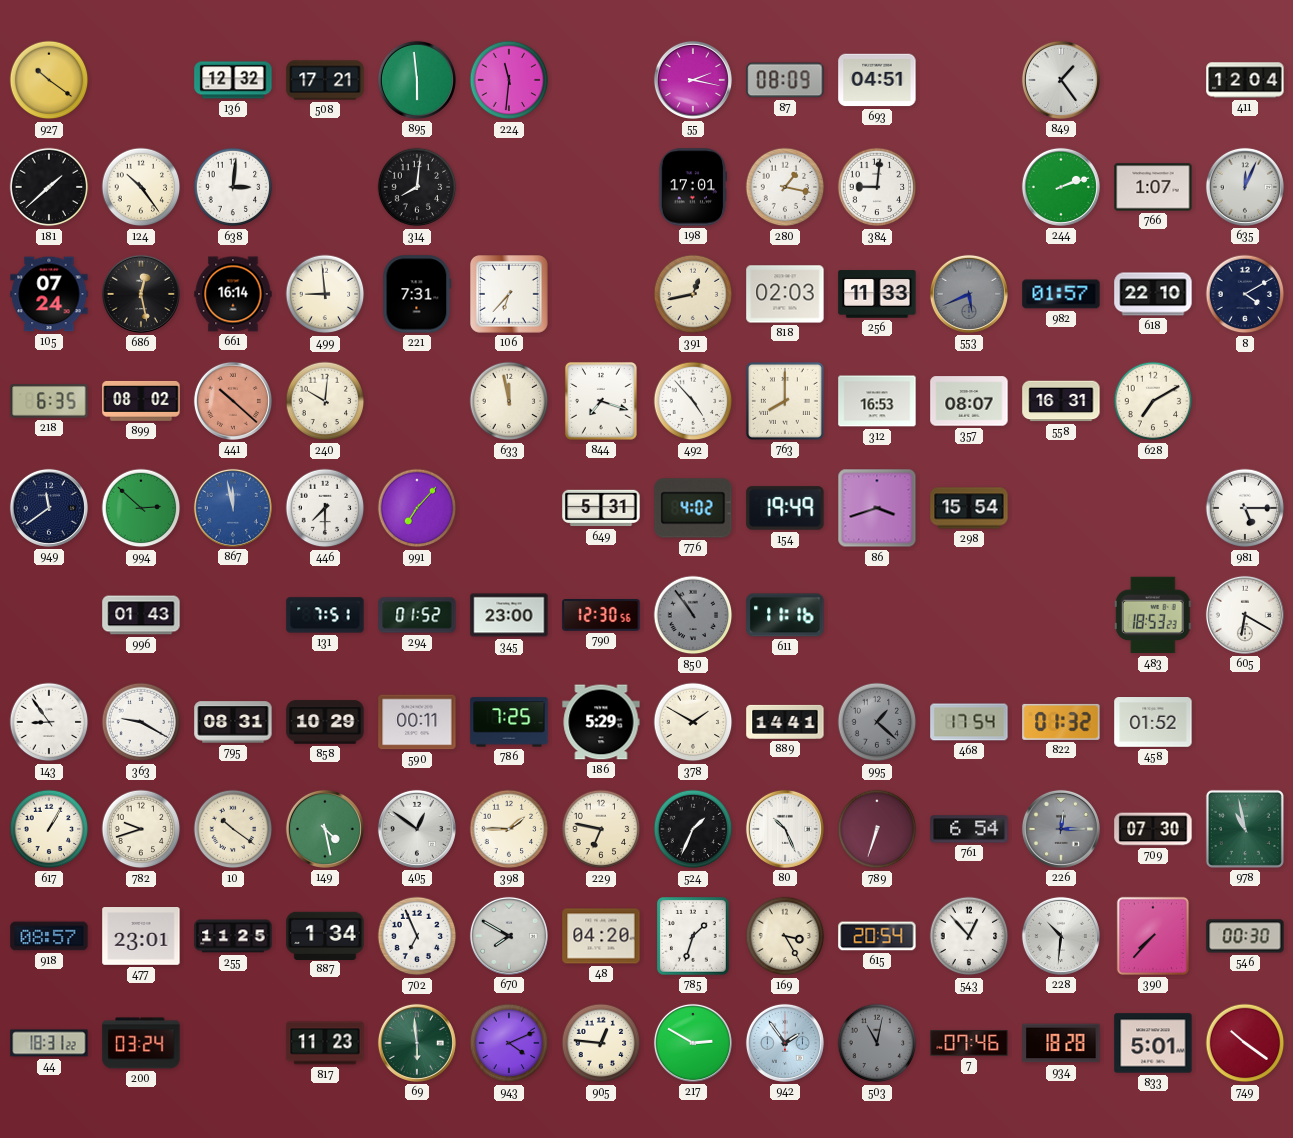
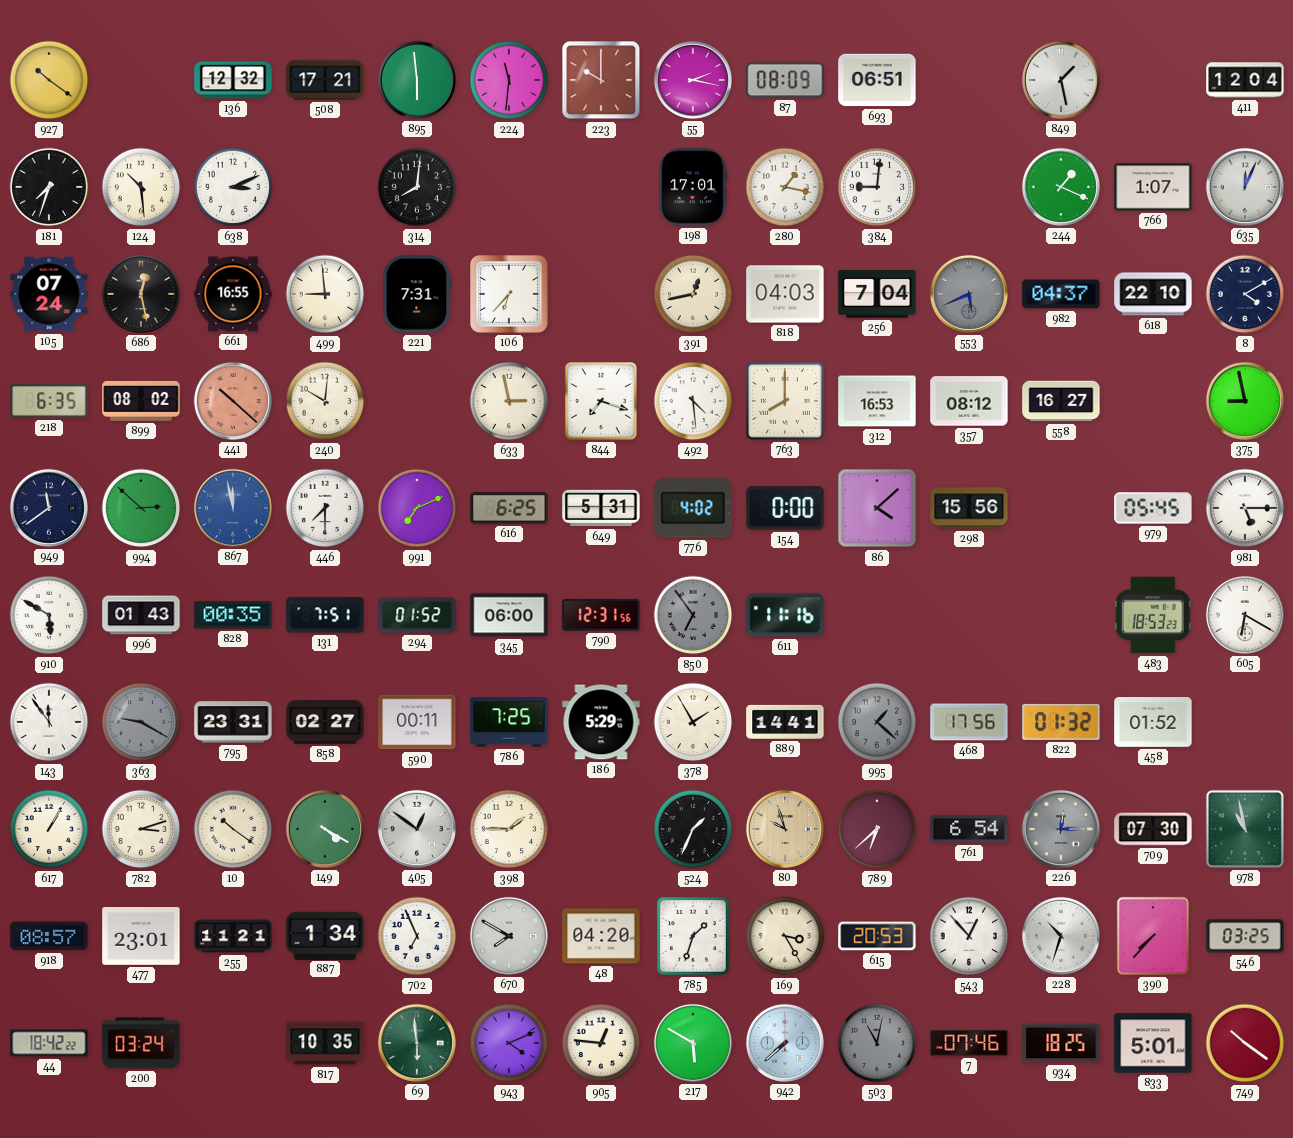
223: none -> 10:00
693: 04:51 -> 06:51
849: 1:24 -> 1:28
181: 1:38 -> 7:33
124: 10:24 -> 10:29
638: 3:01 -> 3:11
244: 2:12 -> 1:19
661: 16:14 -> 16:55
818: 02:03 -> 04:03
256: 11:33 -> 7:04
982: 01:57 -> 04:37
633: 11:58 -> 2:58
492: 4:53 -> 4:29
357: 08:07 -> 08:12
558: 16:31 -> 16:27
628: 7:10 -> none
375: none -> 8:58
991: 7:07 -> 7:11
616: none -> 6:25
154: 19:49 -> 0:00
86: 3:42 -> 4:08
298: 15:54 -> 15:56
979: none -> 05:45
910: none -> 5:50
828: none -> 00:35
345: 23:00 -> 06:00
790: 12:30 -> 12:31
850: 10:54 -> 6:54
143: 8:54 -> 11:54
363 dial: white -> grey
795: 08:31 -> 23:31
858: 10:29 -> 02:27
378: 1:50 -> 1:55
468: 17:54 -> 17:56
782: 9:42 -> 3:12
149: 4:28 -> 4:20
229: 6:47 -> none
80: 10:26 -> 9:57
80 dial: white -> champagne
789: 6:33 -> 6:38
255: 11:25 -> 11:21
615: 20:54 -> 20:53
228: 10:31 -> 10:33
546: 00:30 -> 03:25
44: 18:31 -> 18:42
817: 11:23 -> 10:35
217: 2:50 -> 5:50
942: 1:54 -> 7:38
934: 18:28 -> 18:25
